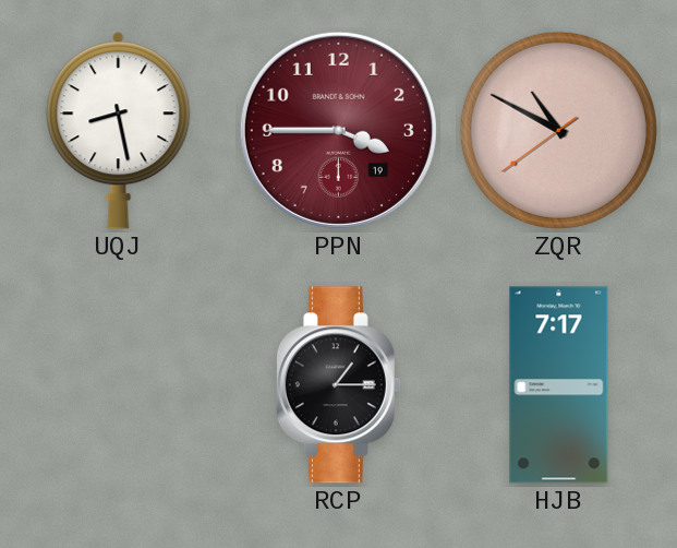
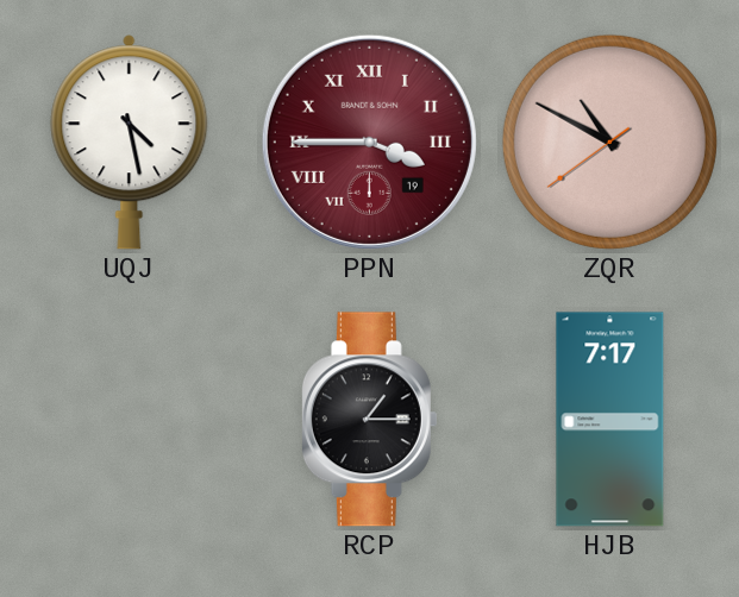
UQJ: 8:28 -> 4:28
PPN numerals: Arabic -> Roman
